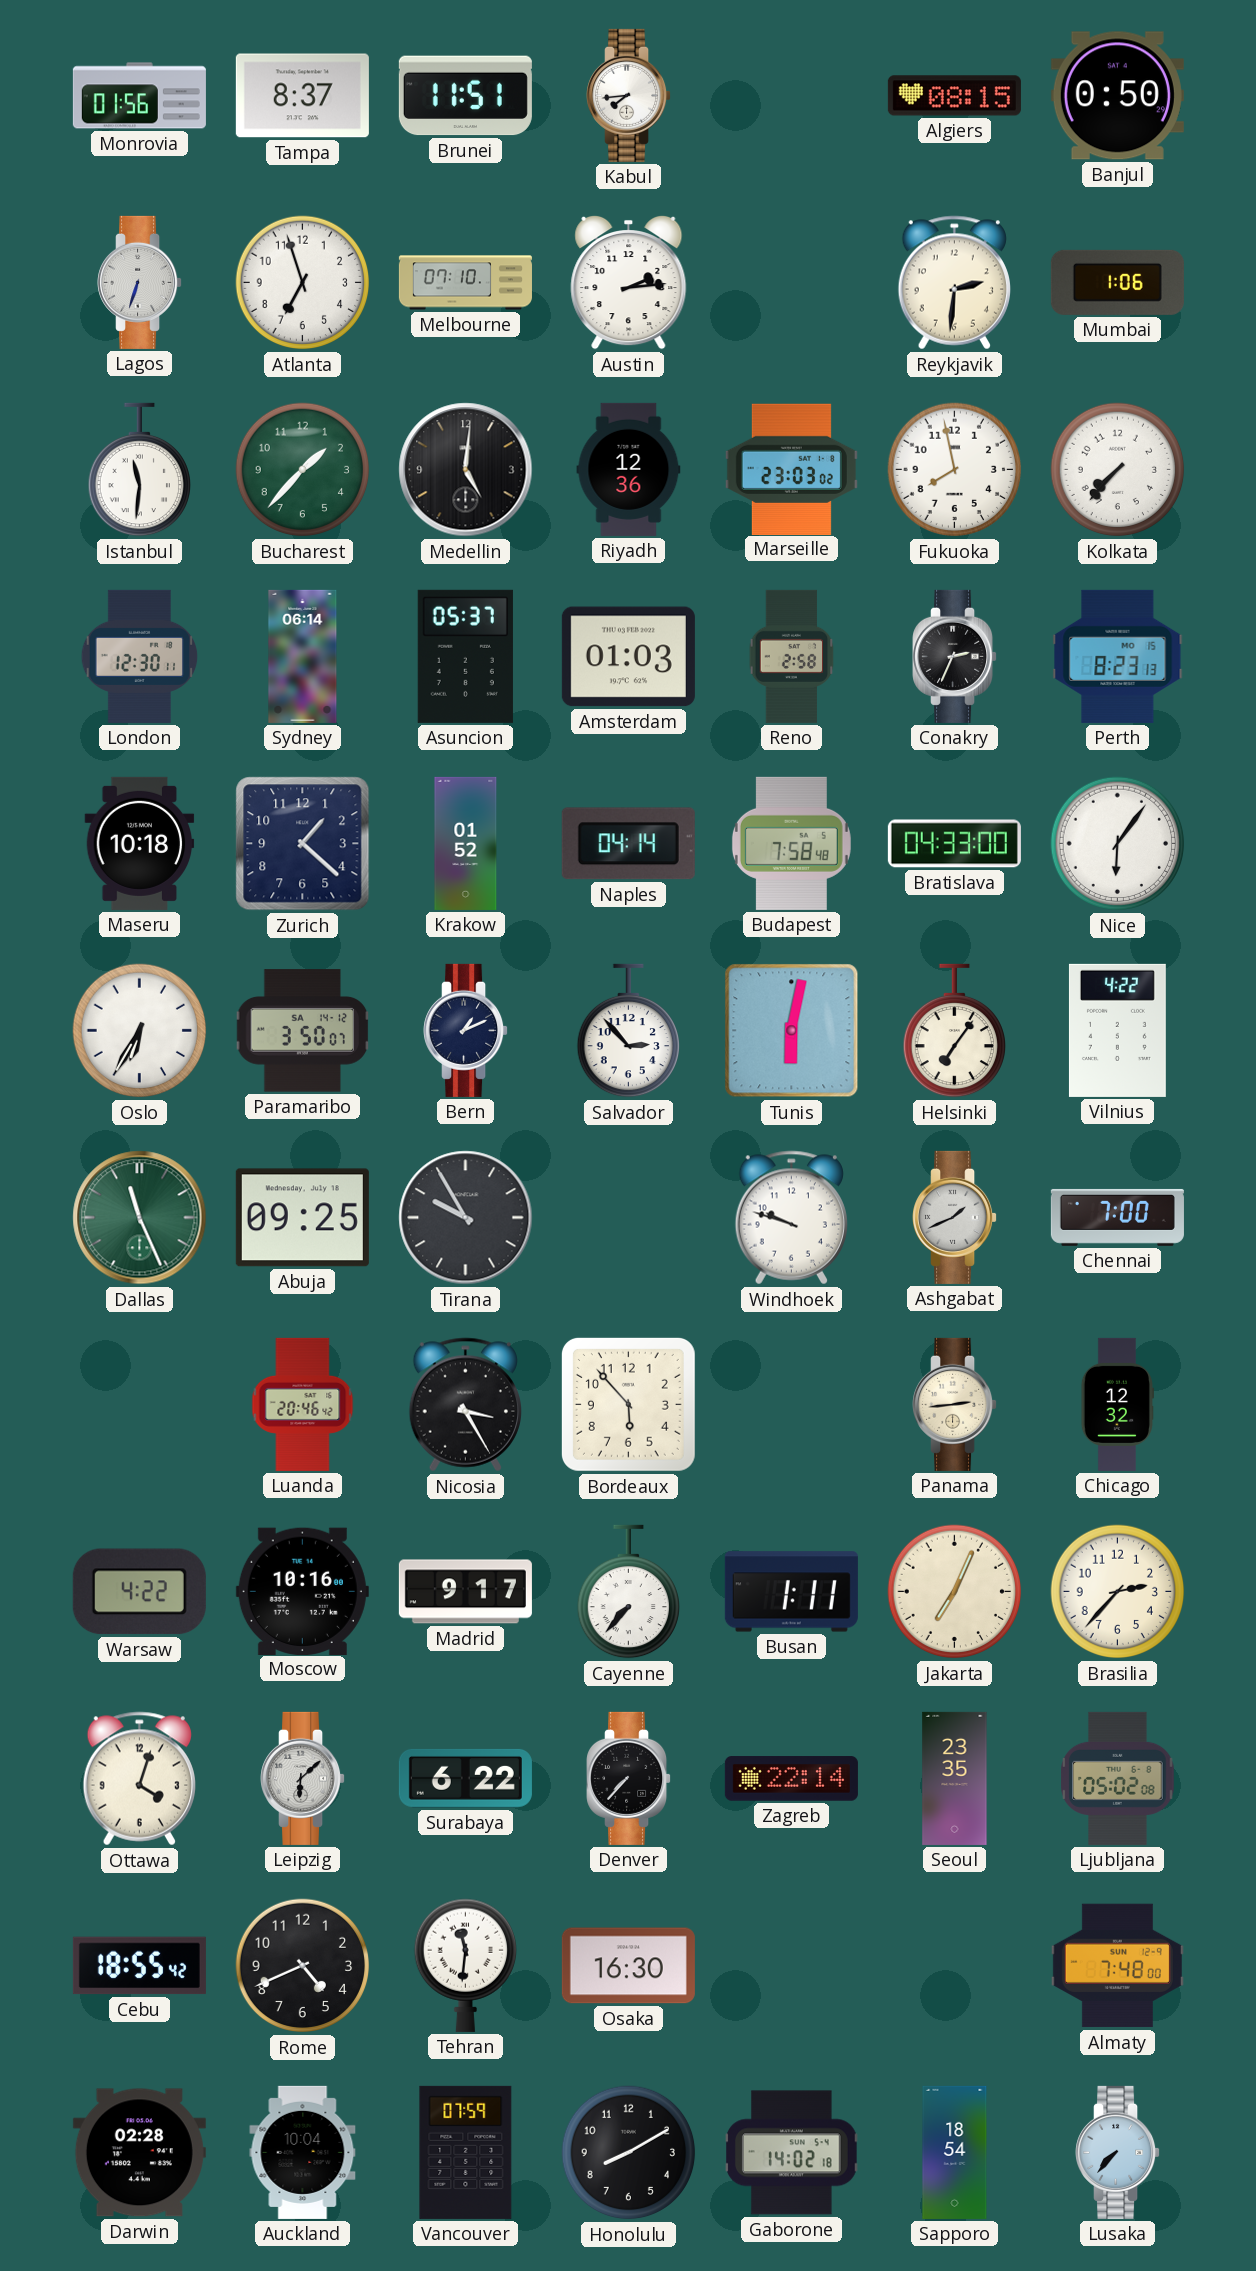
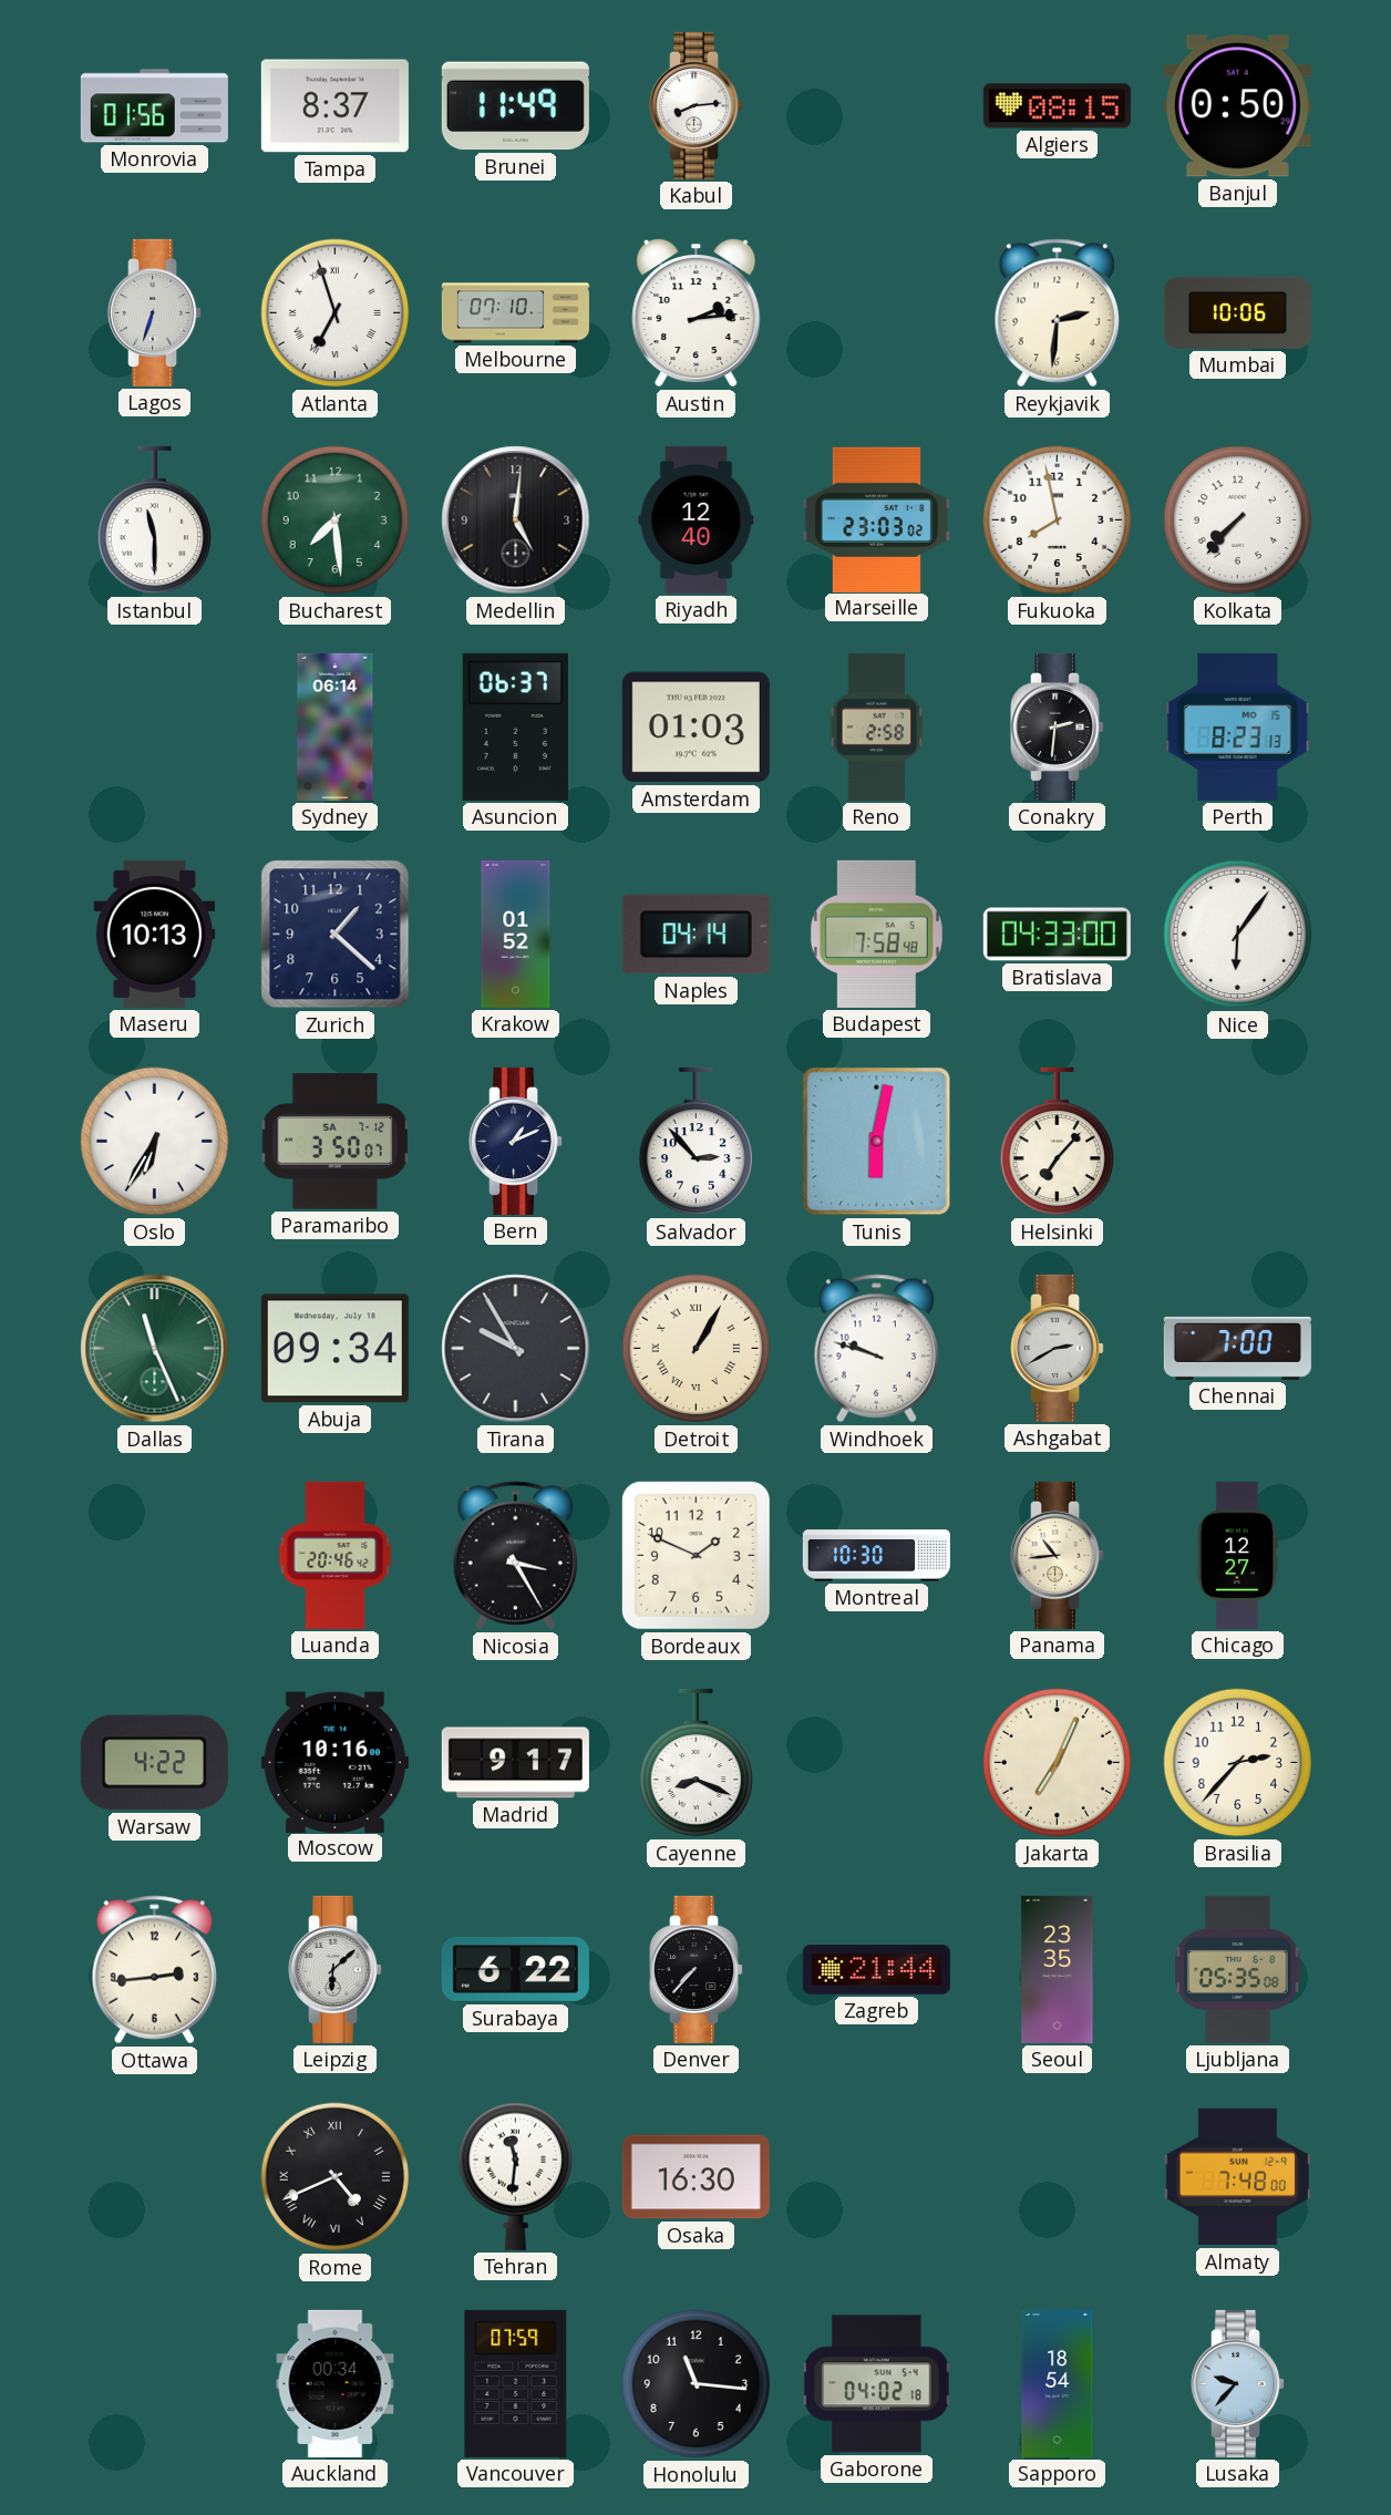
Brunei: 11:51 -> 11:49
Kabul: 7:44 -> 8:14
Atlanta numerals: Arabic -> Roman
Mumbai: 1:06 -> 10:06
Istanbul: 11:31 -> 11:30
Bucharest: 1:37 -> 7:29
Riyadh: 12:36 -> 12:40
London: 12:30 -> none
Asuncion: 05:37 -> 06:37
Conakry: 2:34 -> 2:31
Maseru: 10:18 -> 10:13
Paramaribo date: SA 14-12 -> SA 7-12
Helsinki: 7:06 -> 7:07
Vilnius: 4:22 -> none
Abuja: 09:25 -> 09:34
Detroit: none -> 1:05
Ashgabat: 1:41 -> 2:40
Bordeaux: 5:53 -> 1:49
Montreal: none -> 10:30
Panama: 2:44 -> 10:44
Chicago: 12:32 -> 12:27
Cayenne: 7:37 -> 8:19
Busan: 1:11 -> none
Ottawa: 4:03 -> 2:44
Zagreb: 22:14 -> 21:44
Ljubljana: 05:02 -> 05:35
Cebu: 18:55 -> none
Rome numerals: Arabic -> Roman
Darwin: 02:28 -> none
Auckland: 10:04 -> 00:34
Honolulu: 8:10 -> 11:16
Gaborone: 14:02 -> 04:02
Lusaka: 7:37 -> 9:37
